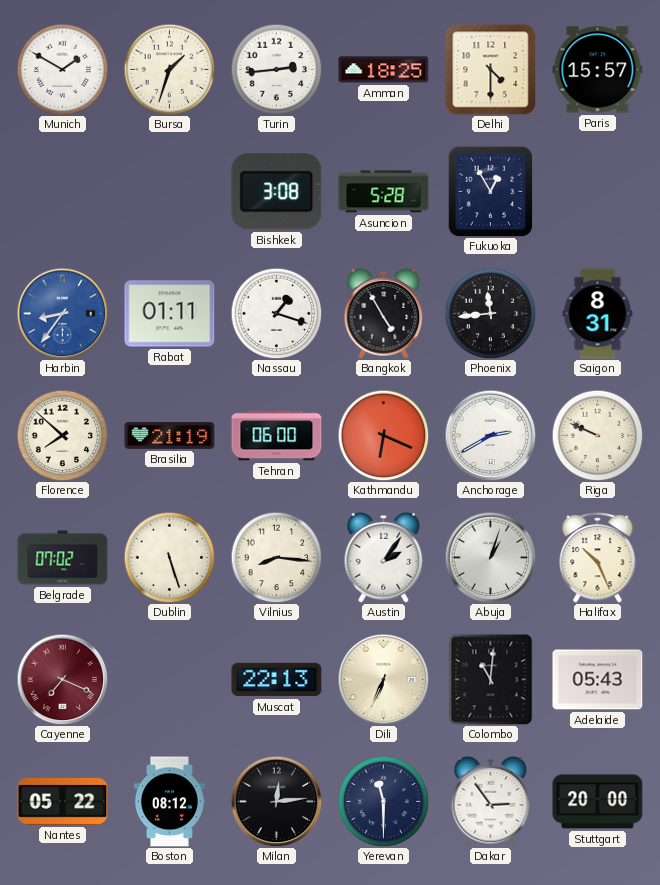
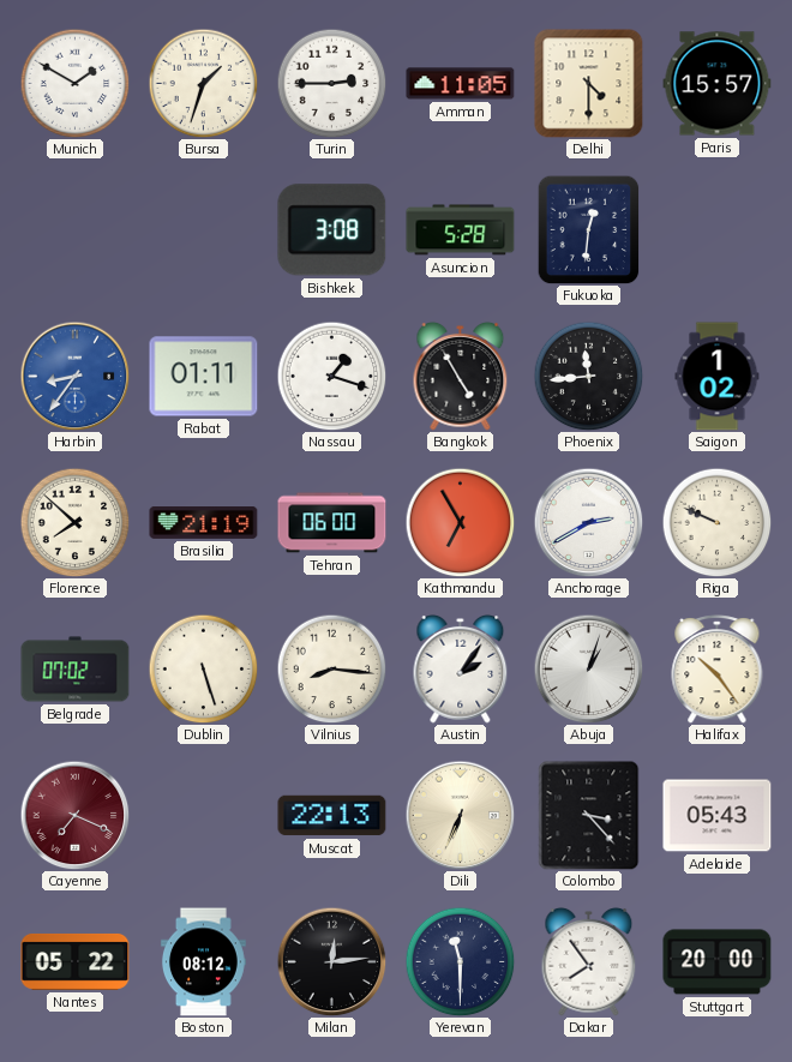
Turin: 2:44 -> 2:45
Amman: 18:25 -> 11:05
Fukuoka: 12:55 -> 12:31
Saigon: 8:31 -> 1:02
Kathmandu: 6:19 -> 6:55
Halifax: 10:26 -> 10:24
Colombo: 11:01 -> 3:23
Dakar: 2:54 -> 7:54
